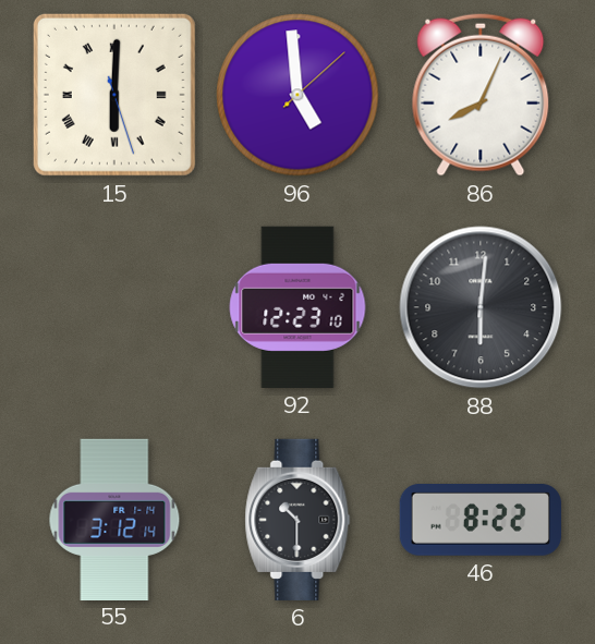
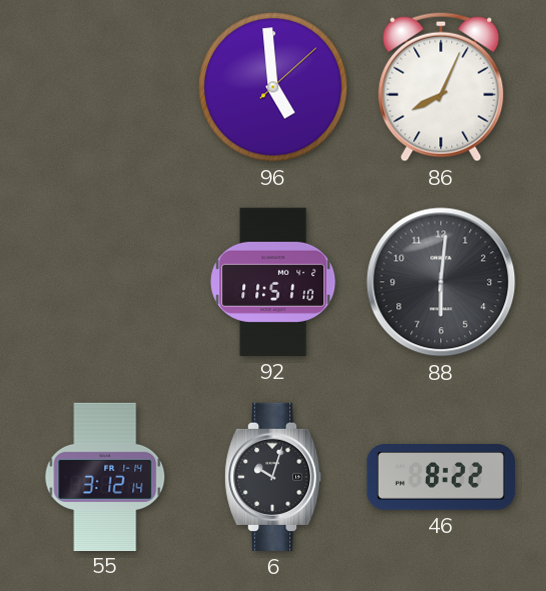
15: 6:00 -> none
92: 12:23 -> 11:51
6: 10:30 -> 10:03
